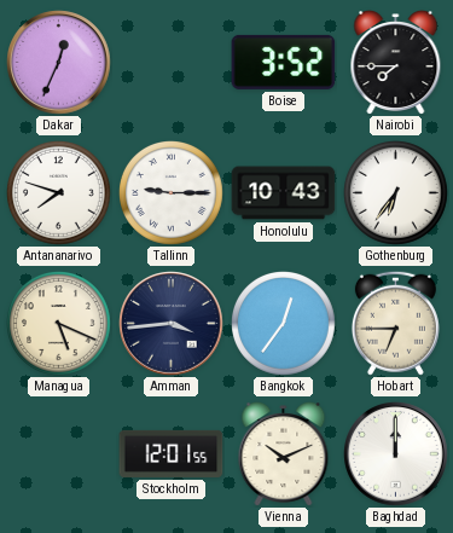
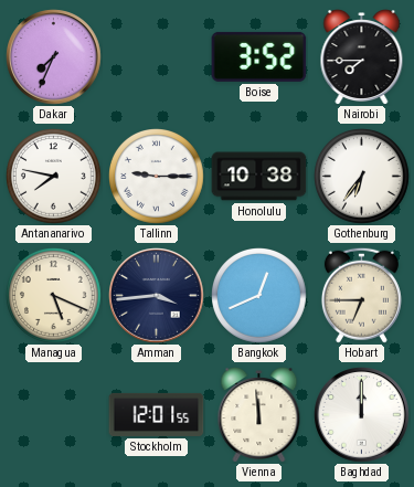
Dakar: 12:34 -> 7:34
Antananarivo: 7:48 -> 7:47
Honolulu: 10:43 -> 10:38
Bangkok: 12:36 -> 12:41
Vienna: 10:11 -> 11:59
